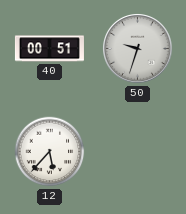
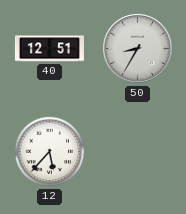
40: 00:51 -> 12:51
50: 9:33 -> 8:35
